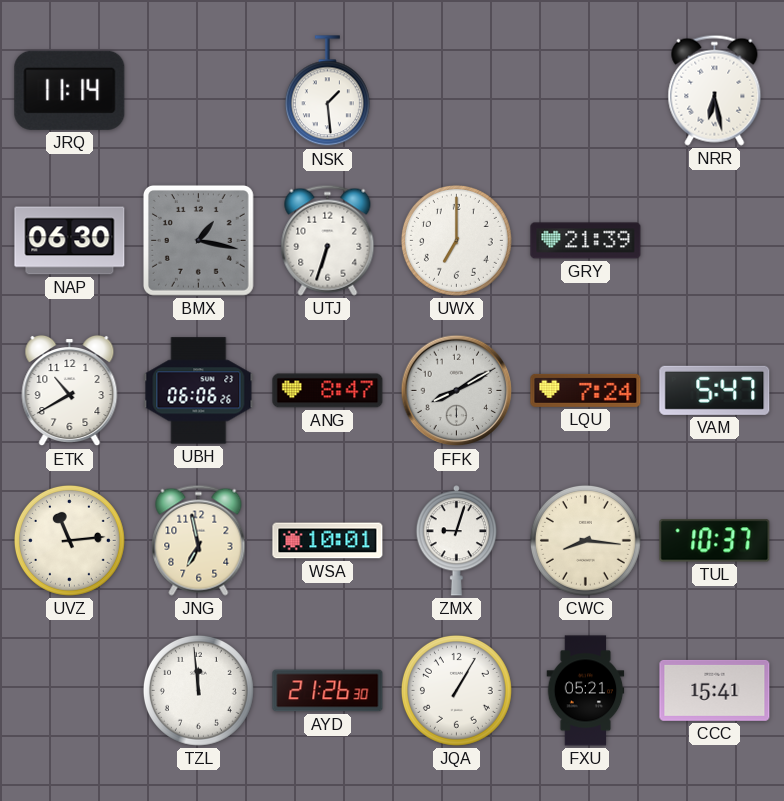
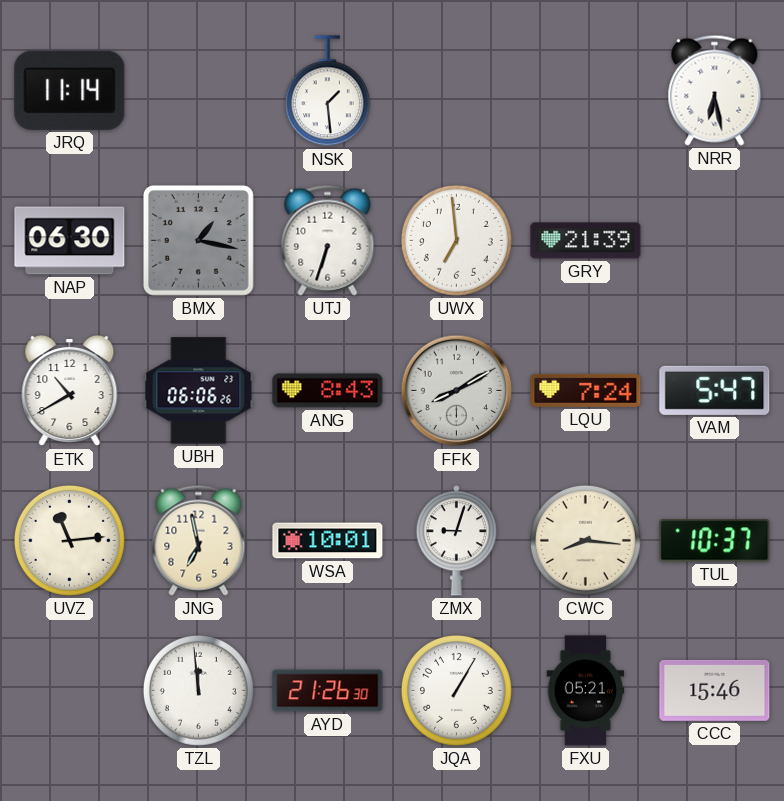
UWX: 7:00 -> 6:59
ANG: 8:47 -> 8:43
CCC: 15:41 -> 15:46
